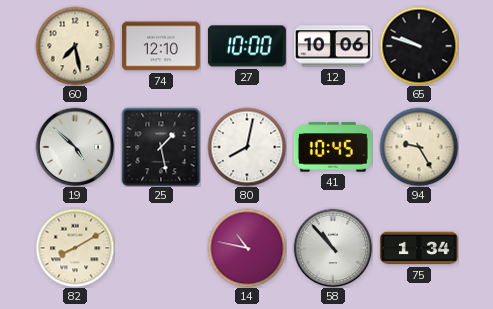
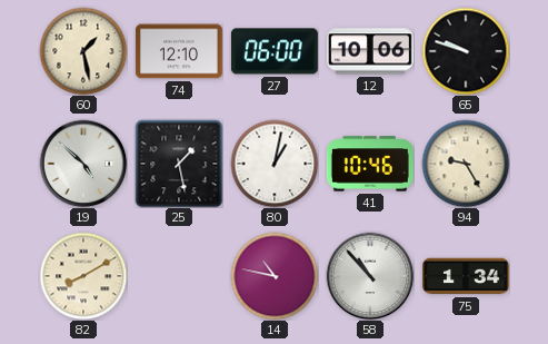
60: 7:28 -> 1:28
27: 10:00 -> 06:00
80: 8:02 -> 1:02
41: 10:45 -> 10:46
